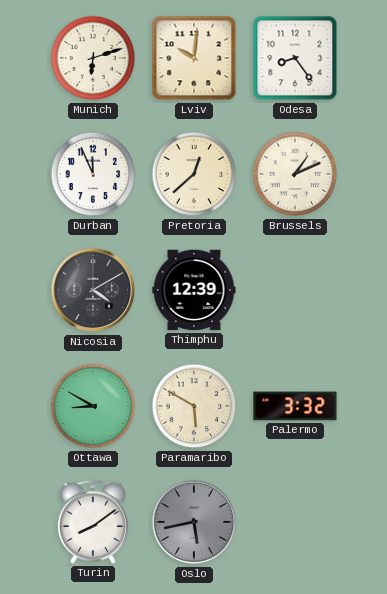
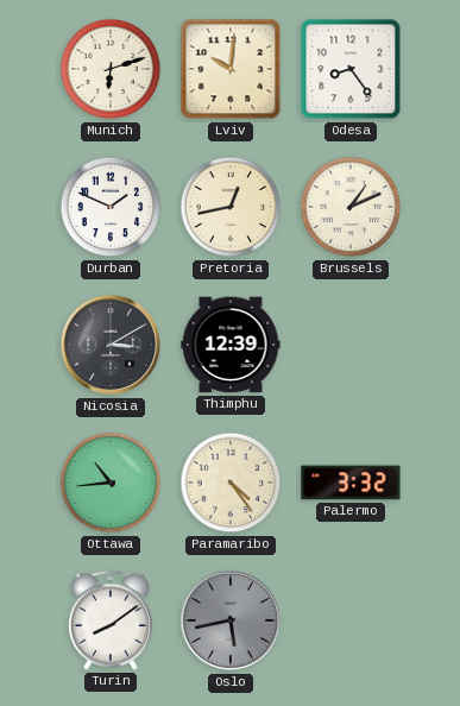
Durban: 11:56 -> 1:49
Pretoria: 12:38 -> 12:43
Nicosia: 4:10 -> 3:10
Ottawa: 8:50 -> 10:44
Paramaribo: 5:50 -> 4:24
